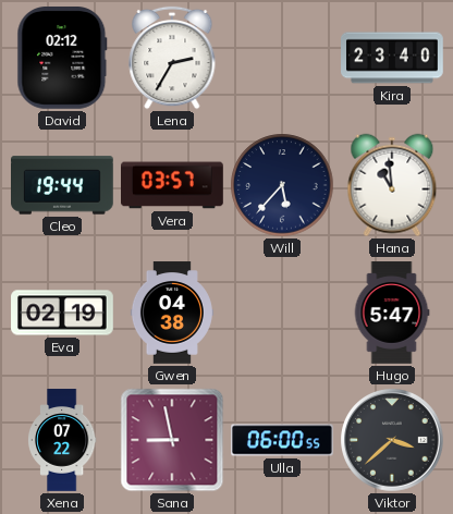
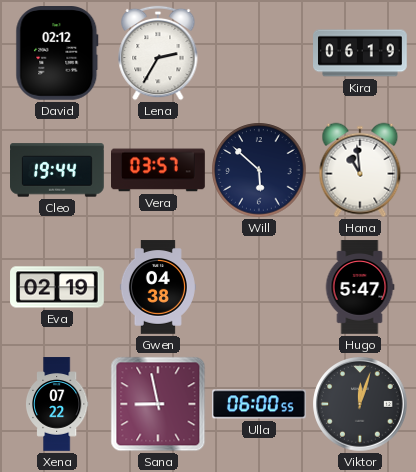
Kira: 23:40 -> 06:19
Will: 5:37 -> 5:52
Viktor: 3:38 -> 12:03
